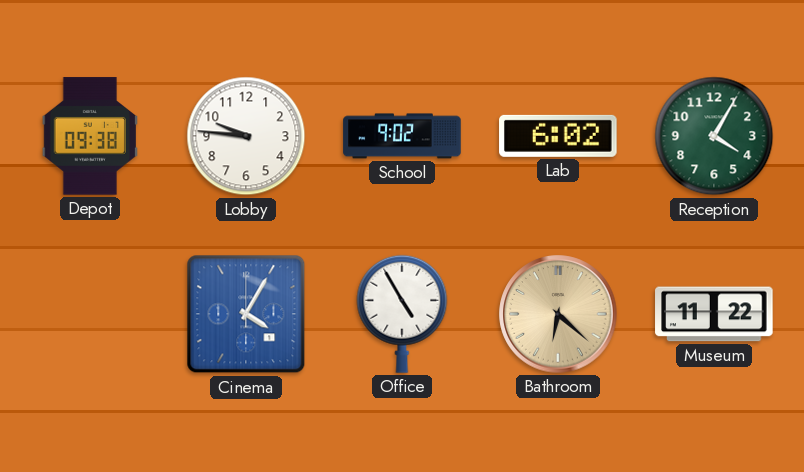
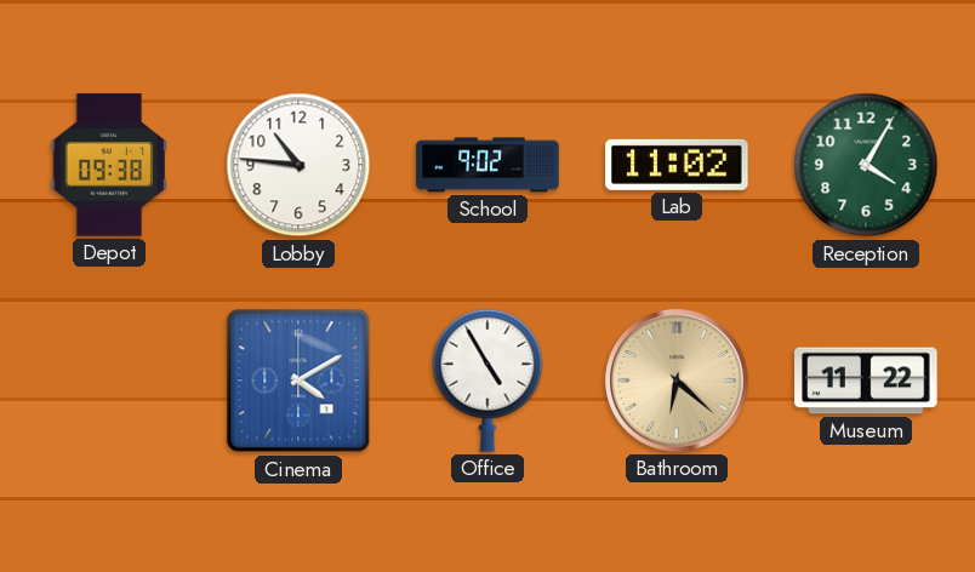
Lobby: 9:46 -> 10:46
Lab: 6:02 -> 11:02
Cinema: 4:05 -> 4:10
